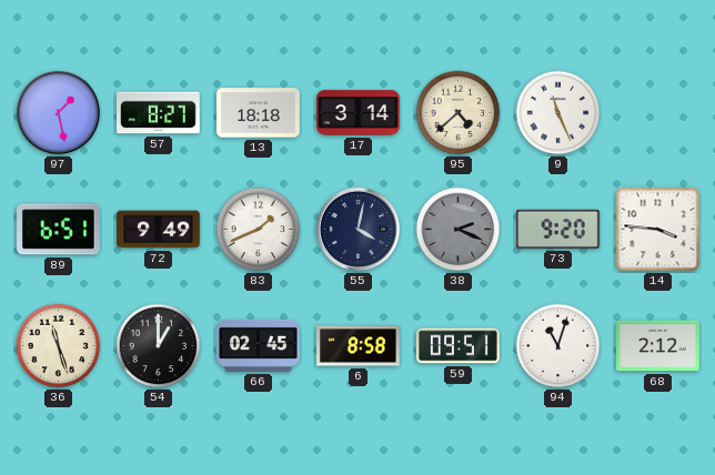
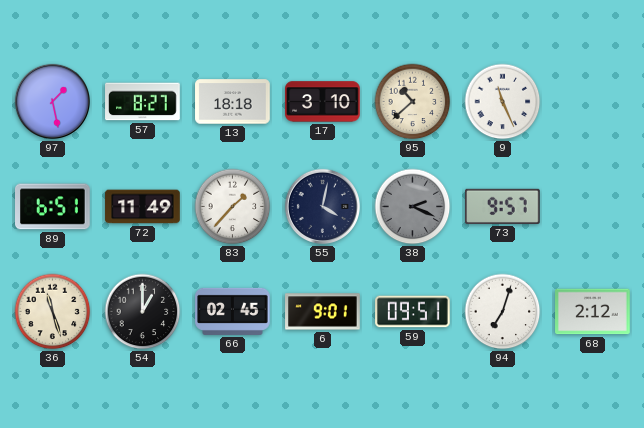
17: 3:14 -> 3:10
95: 4:38 -> 10:38
72: 9:49 -> 11:49
83: 1:41 -> 1:37
73: 9:20 -> 9:57
14: 3:46 -> none
6: 8:58 -> 9:01
94: 11:03 -> 7:03
